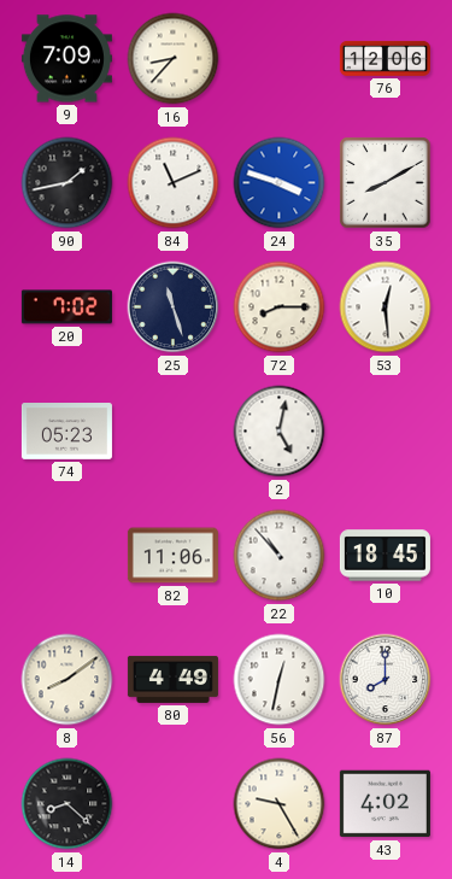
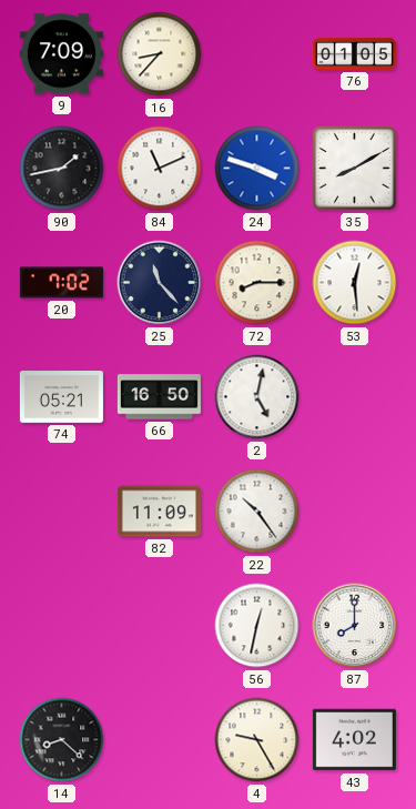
76: 12:06 -> 01:05
25: 11:27 -> 11:23
74: 05:23 -> 05:21
66: none -> 16:50
82: 11:06 -> 11:09
22: 10:53 -> 10:24
10: 18:45 -> none
8: 8:09 -> none
80: 4:49 -> none
